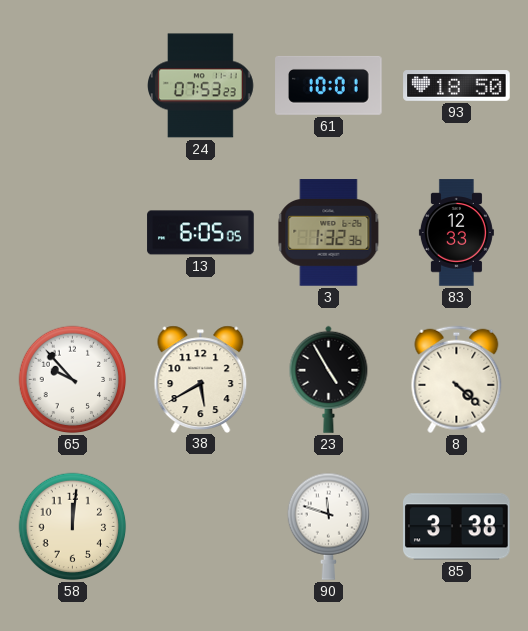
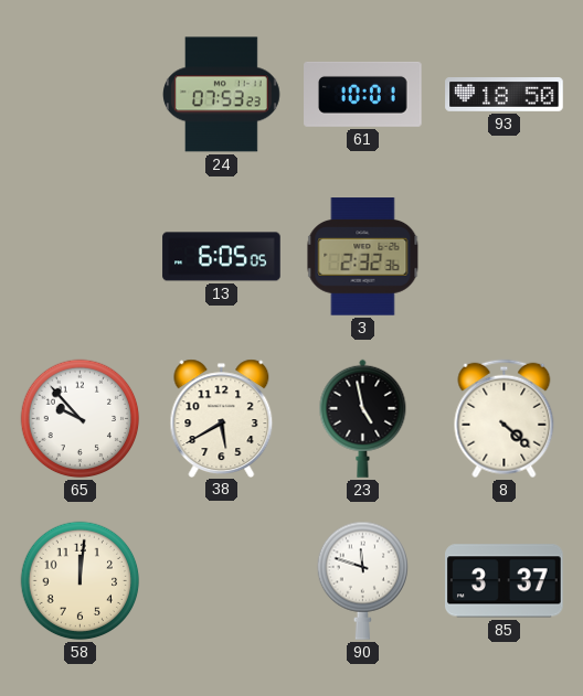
3: 1:32 -> 2:32
83: 12:33 -> none
23: 4:55 -> 4:58
85: 3:38 -> 3:37
